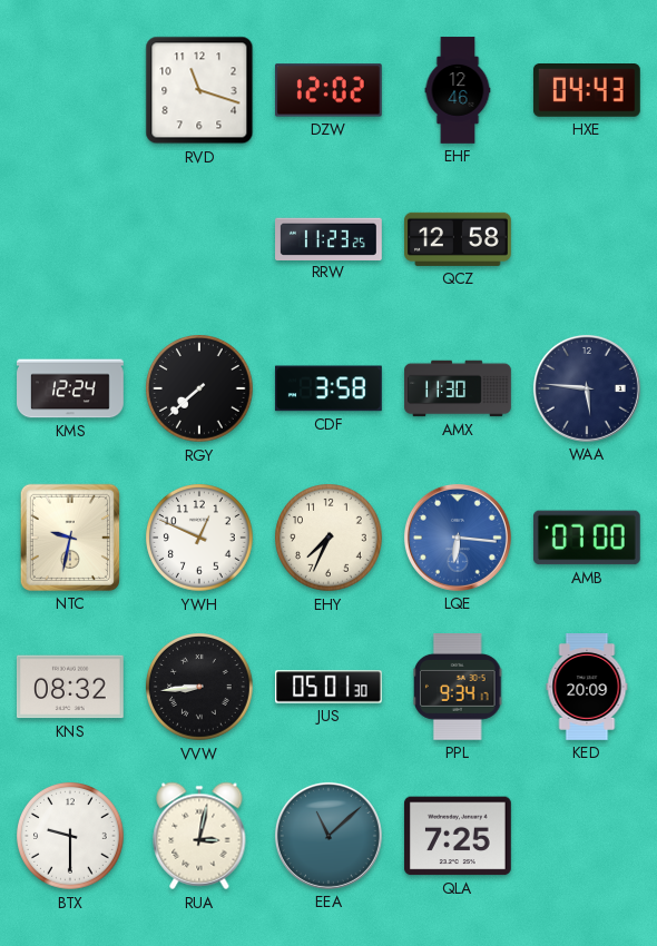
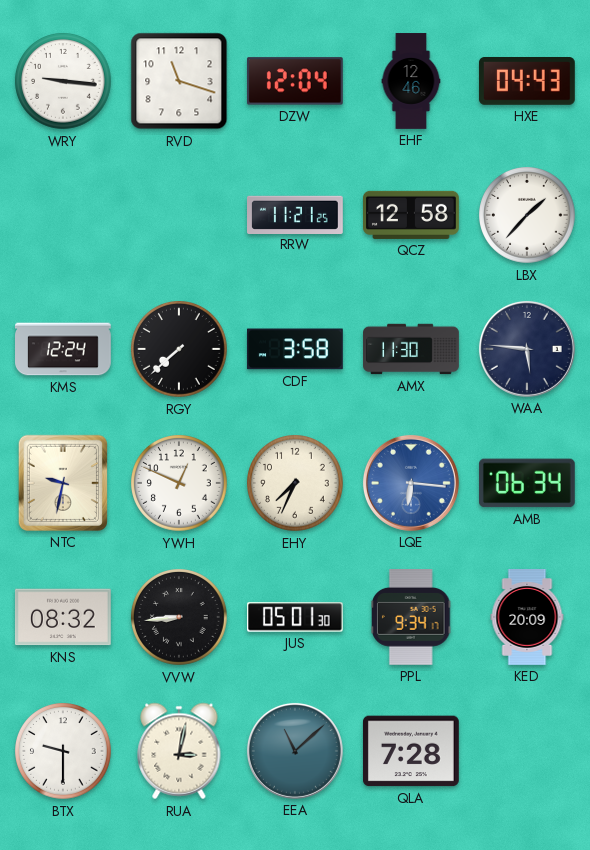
WRY: none -> 9:16
DZW: 12:02 -> 12:04
RRW: 11:23 -> 11:21
LBX: none -> 1:37
AMB: 07:00 -> 06:34
QLA: 7:25 -> 7:28
